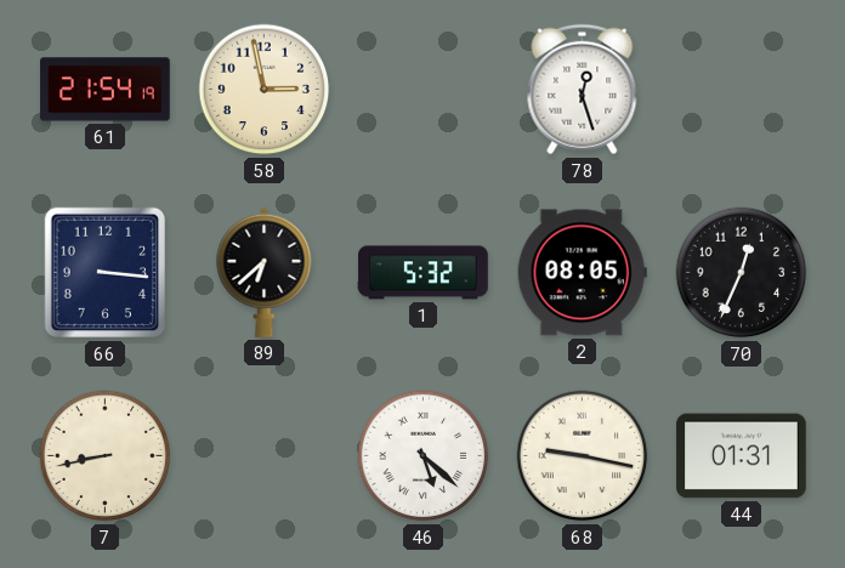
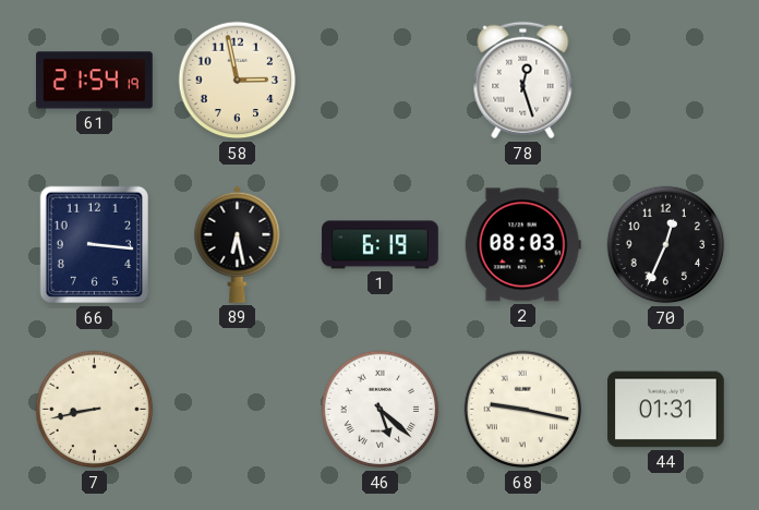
89: 6:38 -> 6:28
1: 5:32 -> 6:19
2: 08:05 -> 08:03
